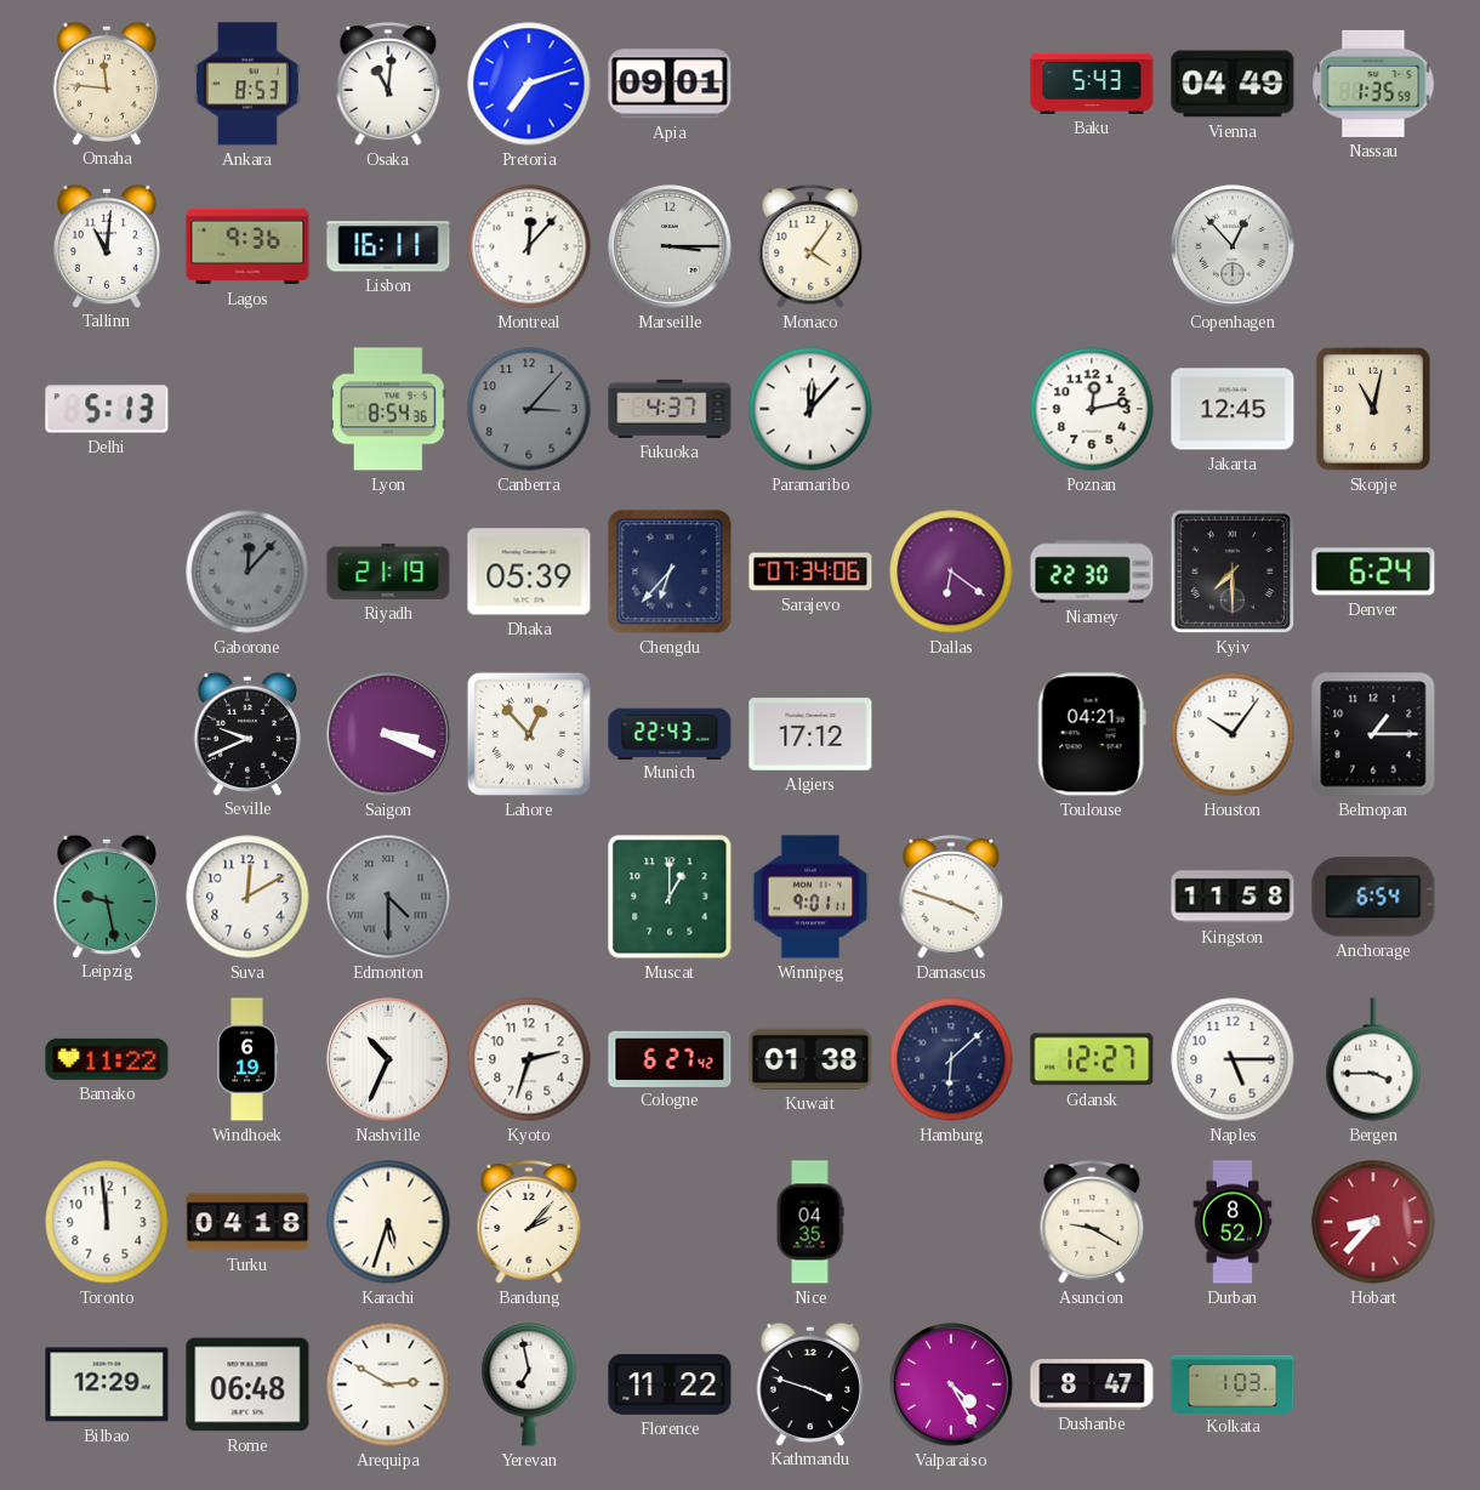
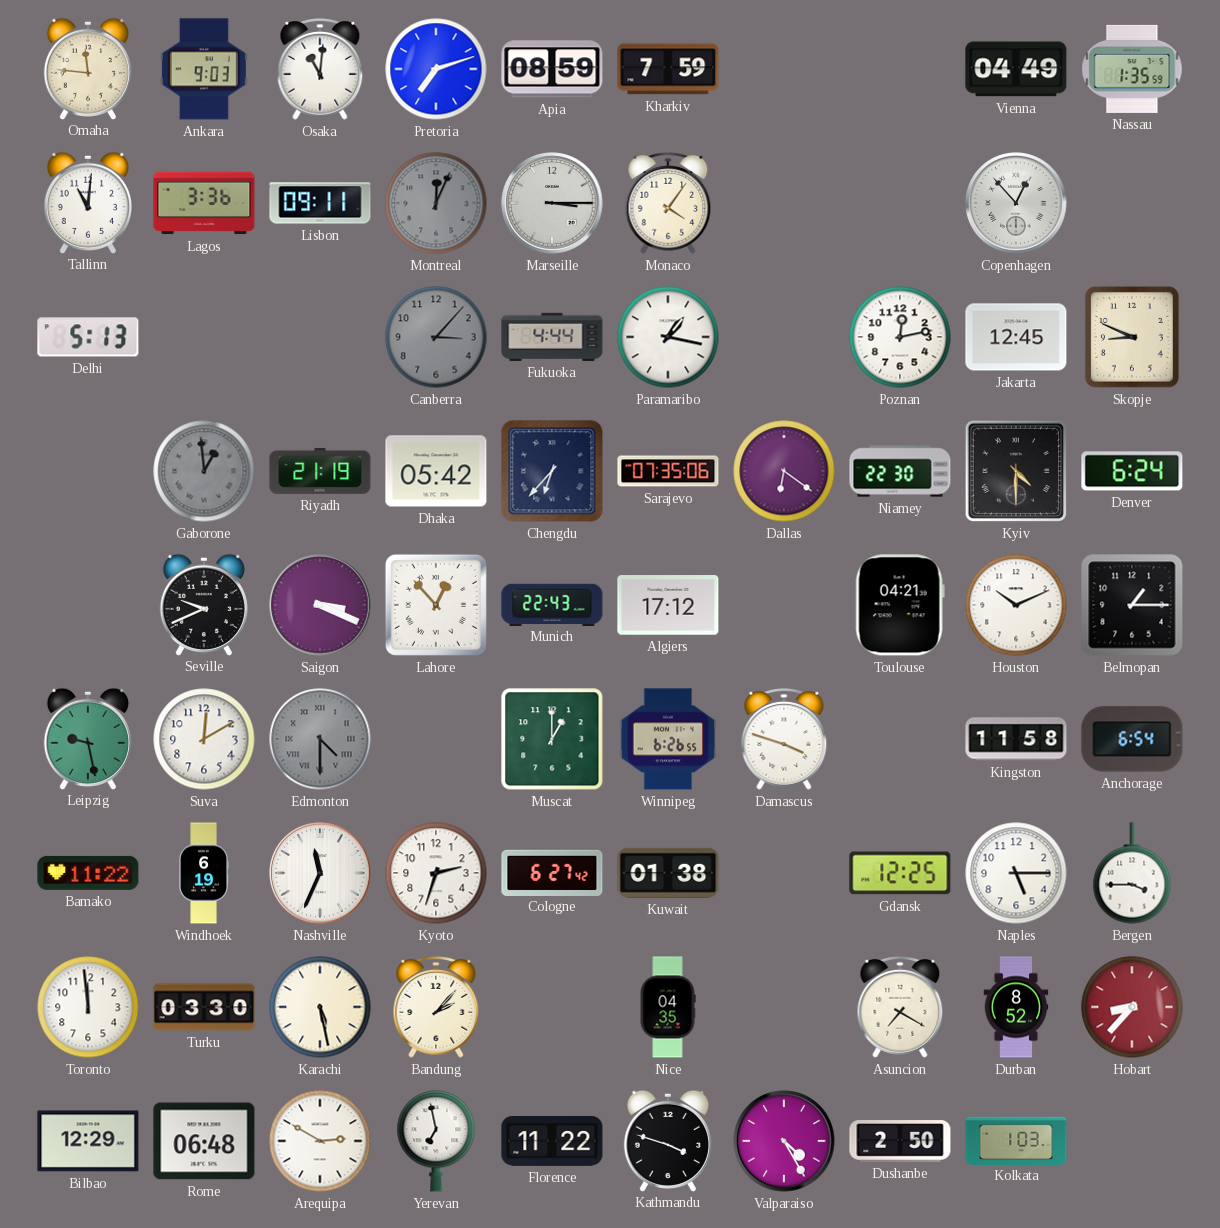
Ankara: 8:53 -> 9:03
Apia: 09:01 -> 08:59
Kharkiv: none -> 7:59
Baku: 5:43 -> none
Lagos: 9:36 -> 3:36
Lisbon: 16:11 -> 09:11
Montreal: 12:07 -> 12:04
Montreal dial: white -> grey
Lyon: 8:54 -> none
Fukuoka: 4:37 -> 4:44
Paramaribo: 12:07 -> 1:17
Skopje: 11:02 -> 8:49
Gaborone: 12:07 -> 12:59
Dhaka: 05:39 -> 05:42
Sarajevo: 07:34 -> 07:35
Kyiv: 7:30 -> 4:30
Houston: 10:06 -> 10:11
Winnipeg: 9:01 -> 6:26
Nashville: 10:34 -> 11:34
Hamburg: 6:08 -> none
Gdansk: 12:27 -> 12:25
Turku: 04:18 -> 03:30
Karachi: 5:33 -> 5:28
Asuncion: 9:20 -> 7:20
Dushanbe: 8:47 -> 2:50
